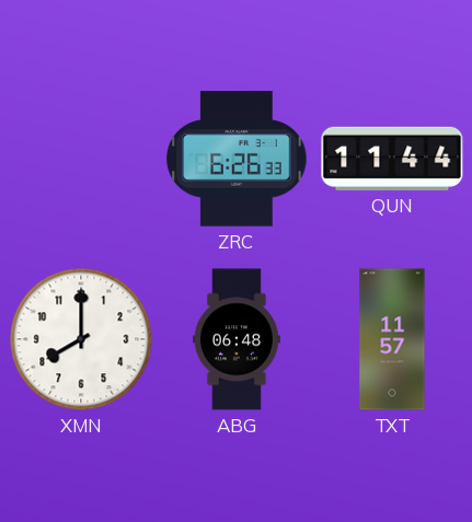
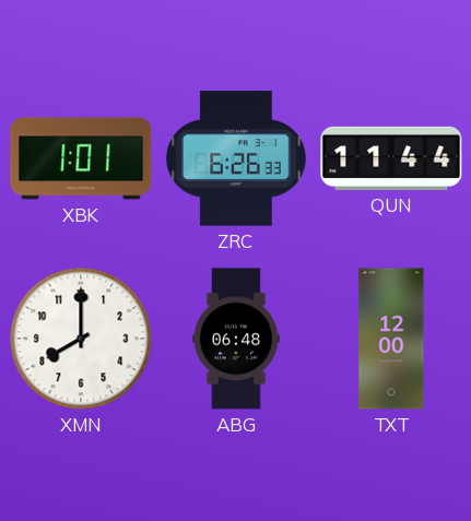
XBK: none -> 1:01
TXT: 11:57 -> 12:00
